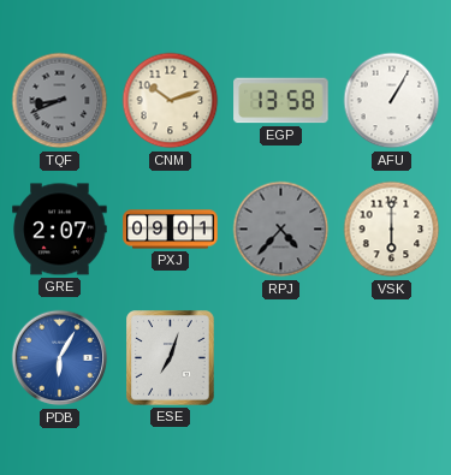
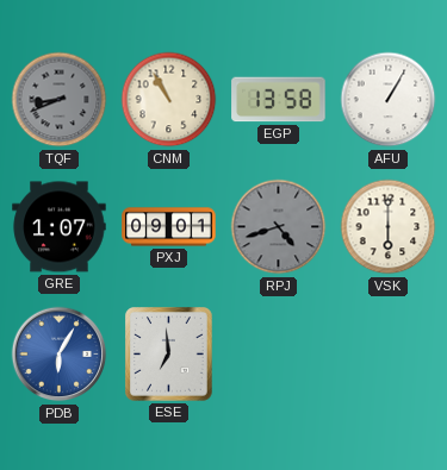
CNM: 10:12 -> 10:55
GRE: 2:07 -> 1:07
RPJ: 4:37 -> 4:42
ESE: 7:03 -> 6:59
